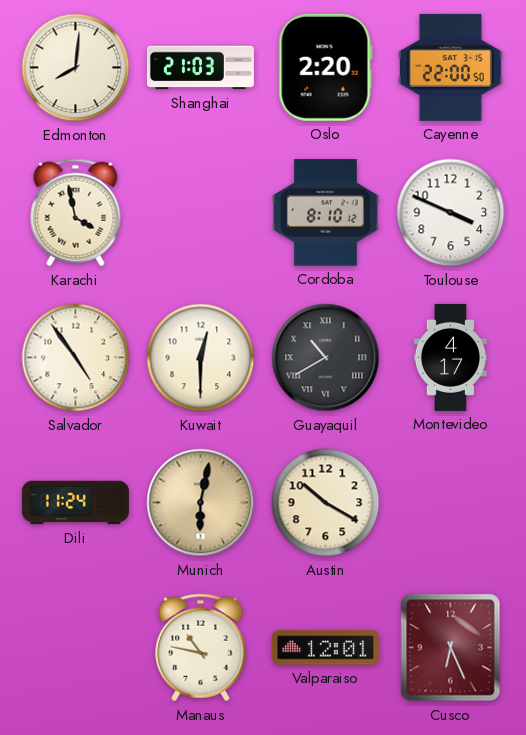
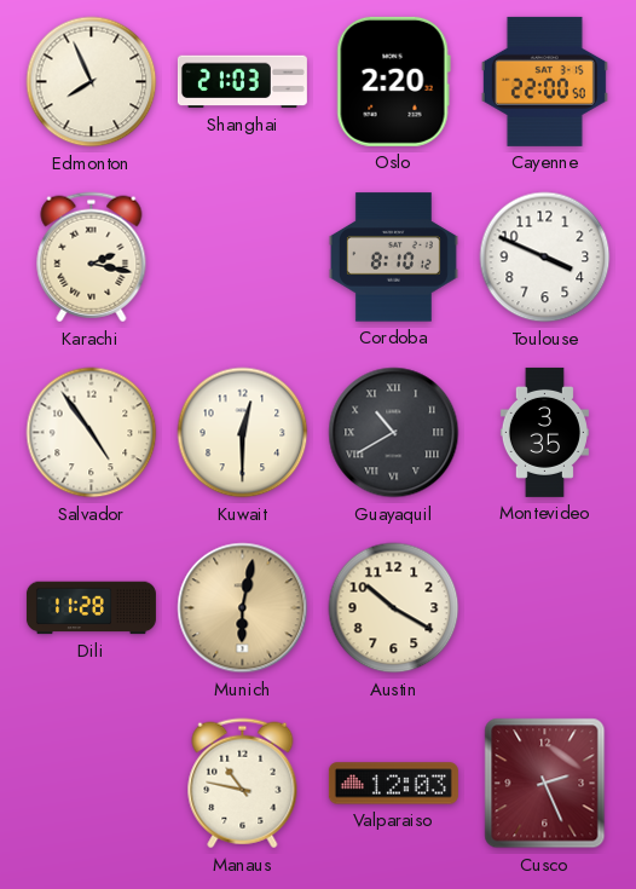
Edmonton: 8:01 -> 7:56
Karachi: 3:58 -> 2:17
Montevideo: 4:17 -> 3:35
Dili: 11:24 -> 11:28
Valparaiso: 12:01 -> 12:03
Cusco: 6:26 -> 2:26
